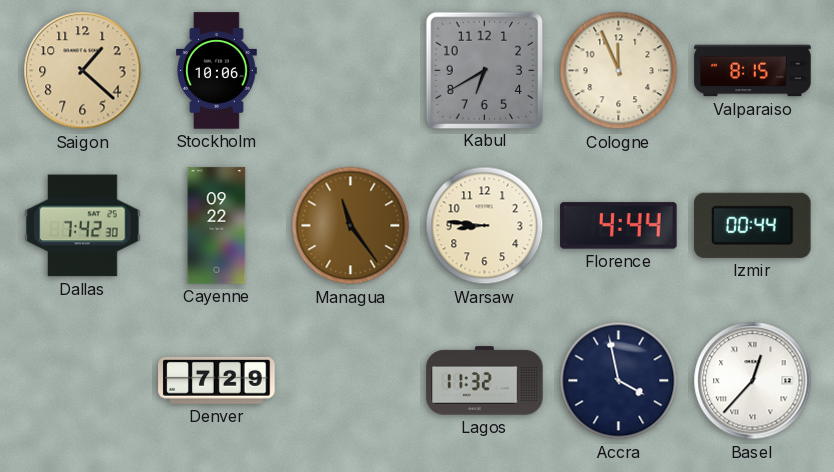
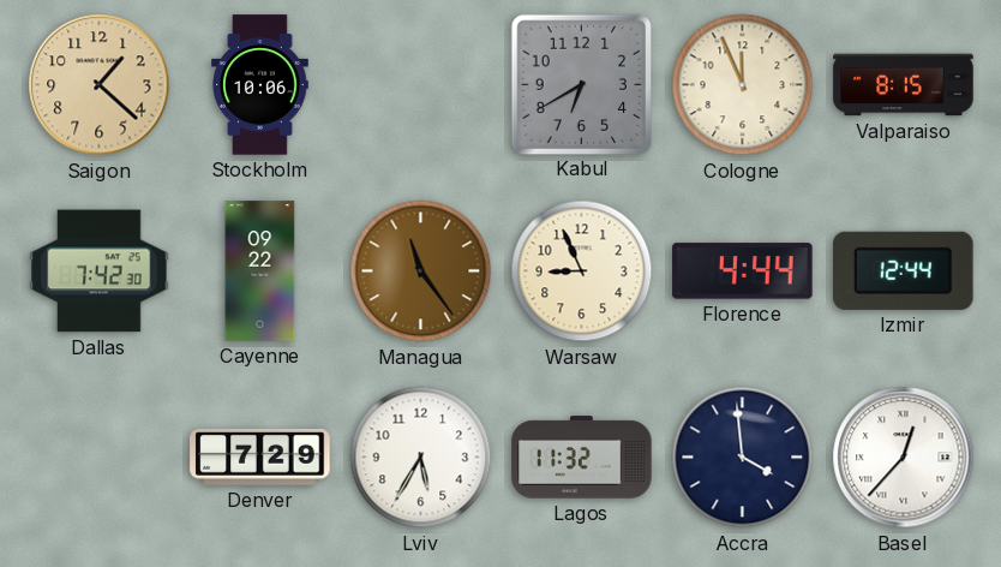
Warsaw: 8:46 -> 8:56
Izmir: 00:44 -> 12:44
Lviv: none -> 5:35
Accra: 3:58 -> 3:59
